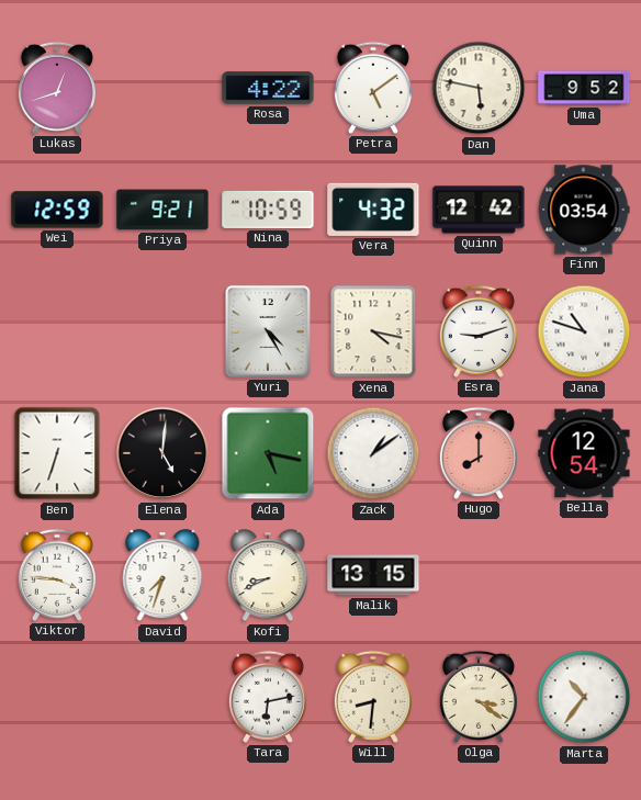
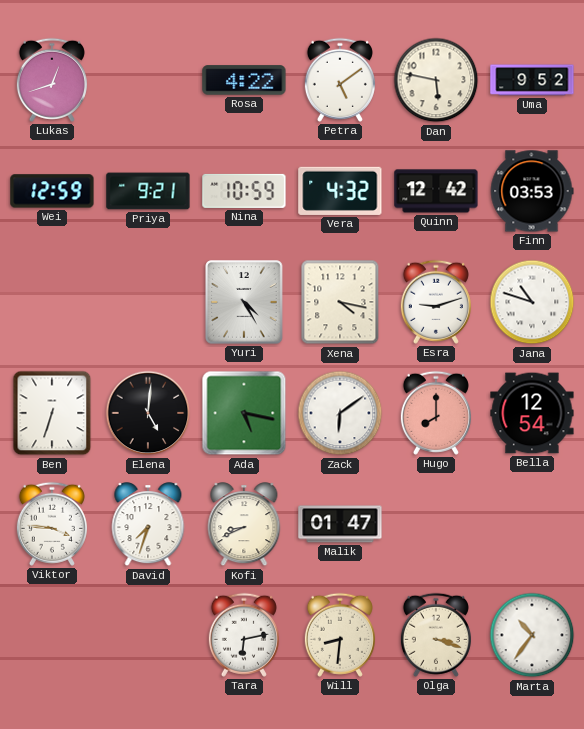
Finn: 03:54 -> 03:53
Zack: 1:09 -> 6:09
Malik: 13:15 -> 01:47
Olga: 3:21 -> 3:18
